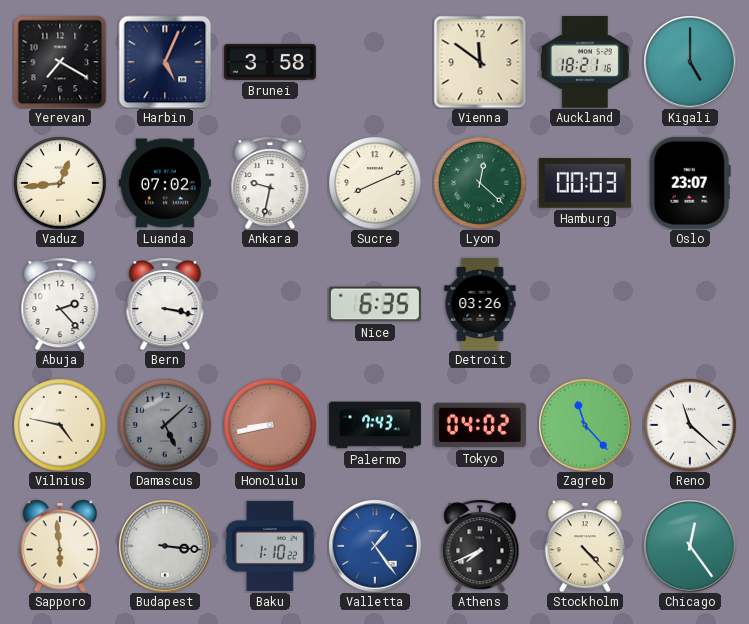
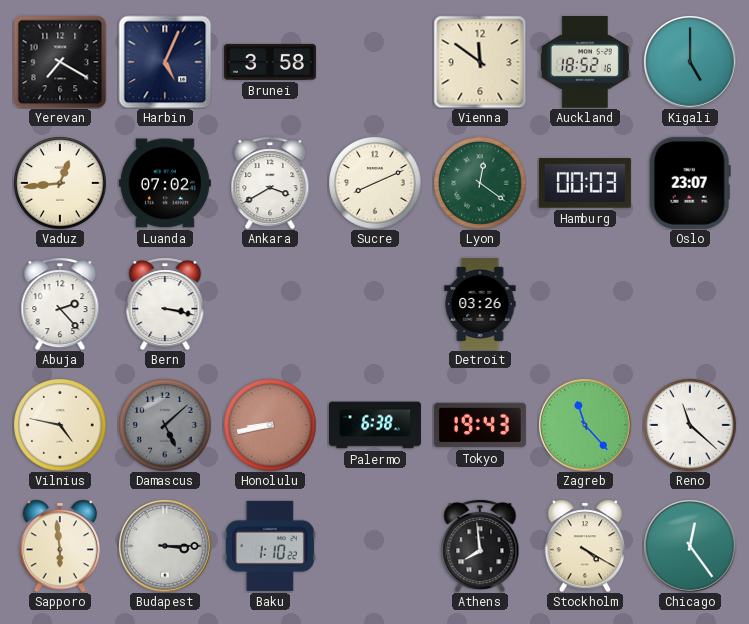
Auckland: 18:21 -> 18:52
Ankara: 9:32 -> 3:40
Lyon: 12:22 -> 12:21
Nice: 6:35 -> none
Palermo: 7:43 -> 6:38
Tokyo: 04:02 -> 19:43
Budapest: 3:16 -> 3:15
Valletta: 1:24 -> none
Athens: 7:41 -> 7:59
Stockholm: 4:23 -> 4:20
